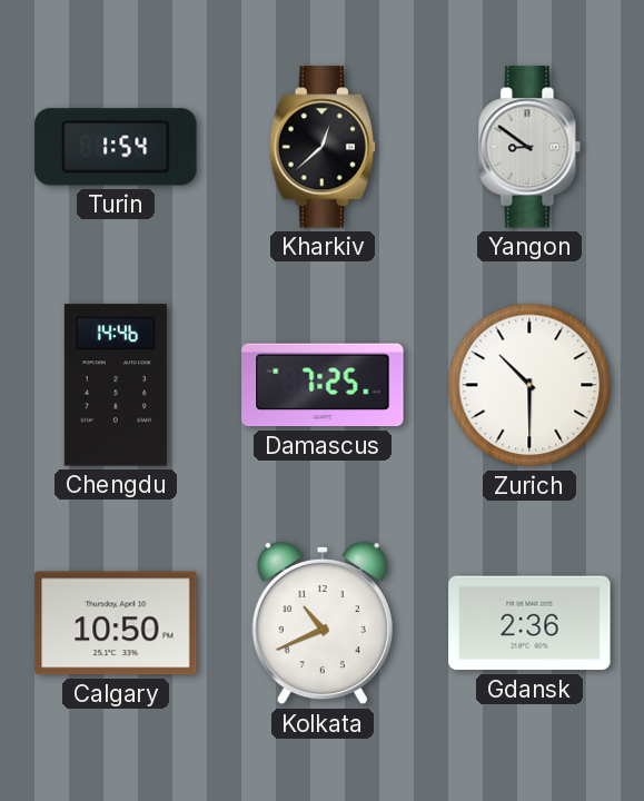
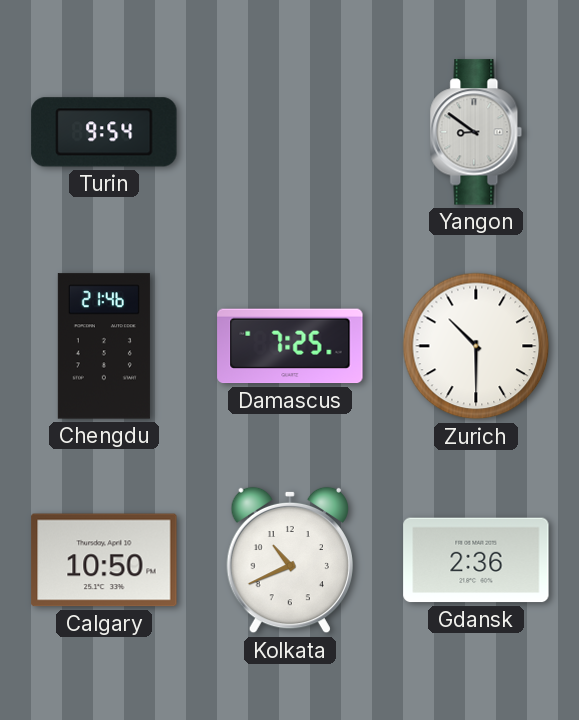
Turin: 1:54 -> 9:54
Kharkiv: 12:38 -> none
Chengdu: 14:46 -> 21:46
